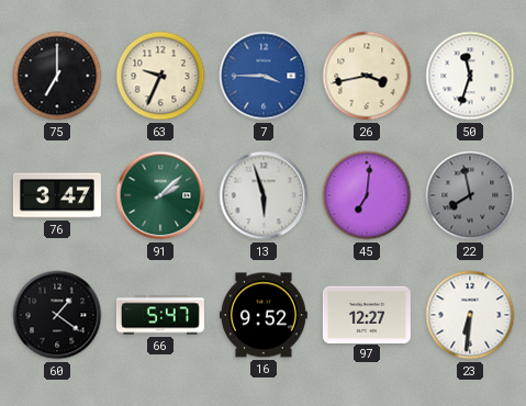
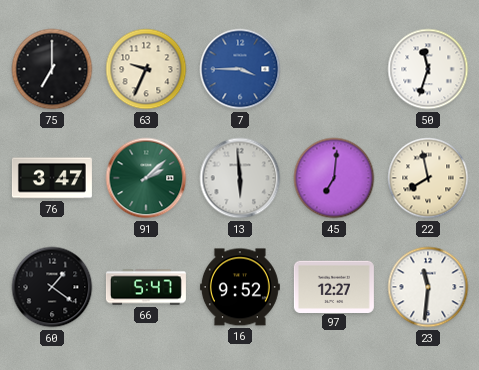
26: 3:43 -> none
13: 5:57 -> 5:59
22 dial: grey -> cream
23: 6:31 -> 11:31
